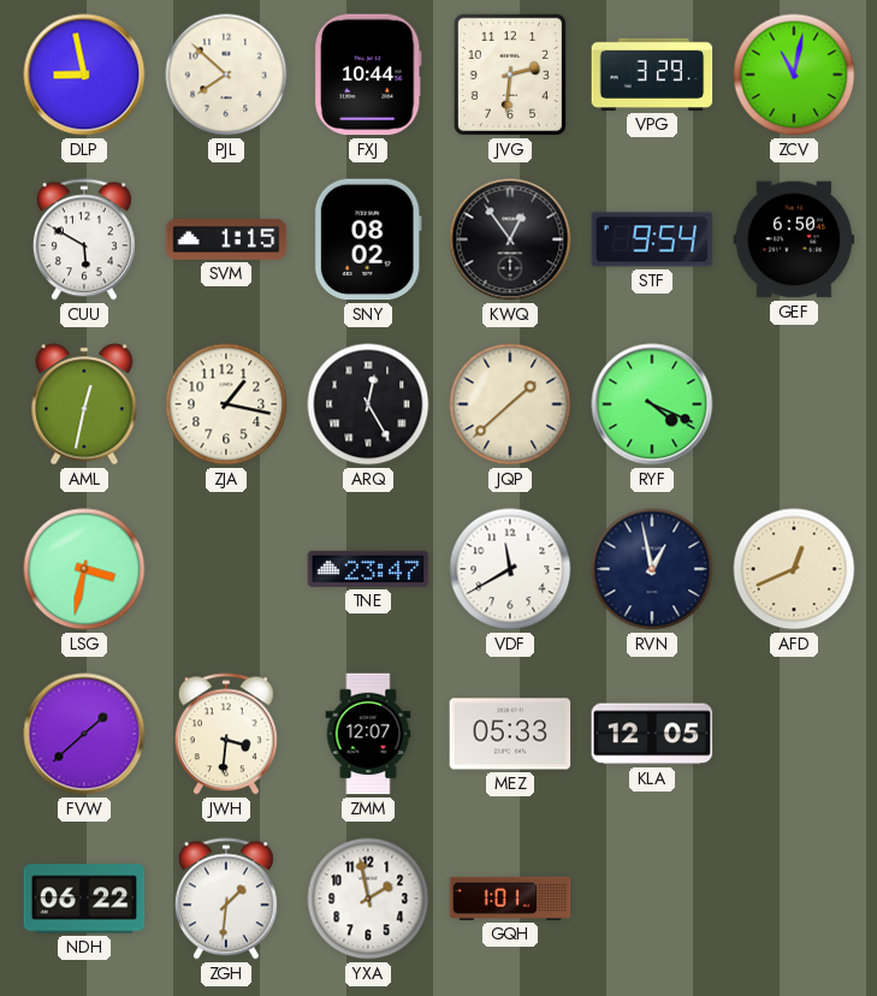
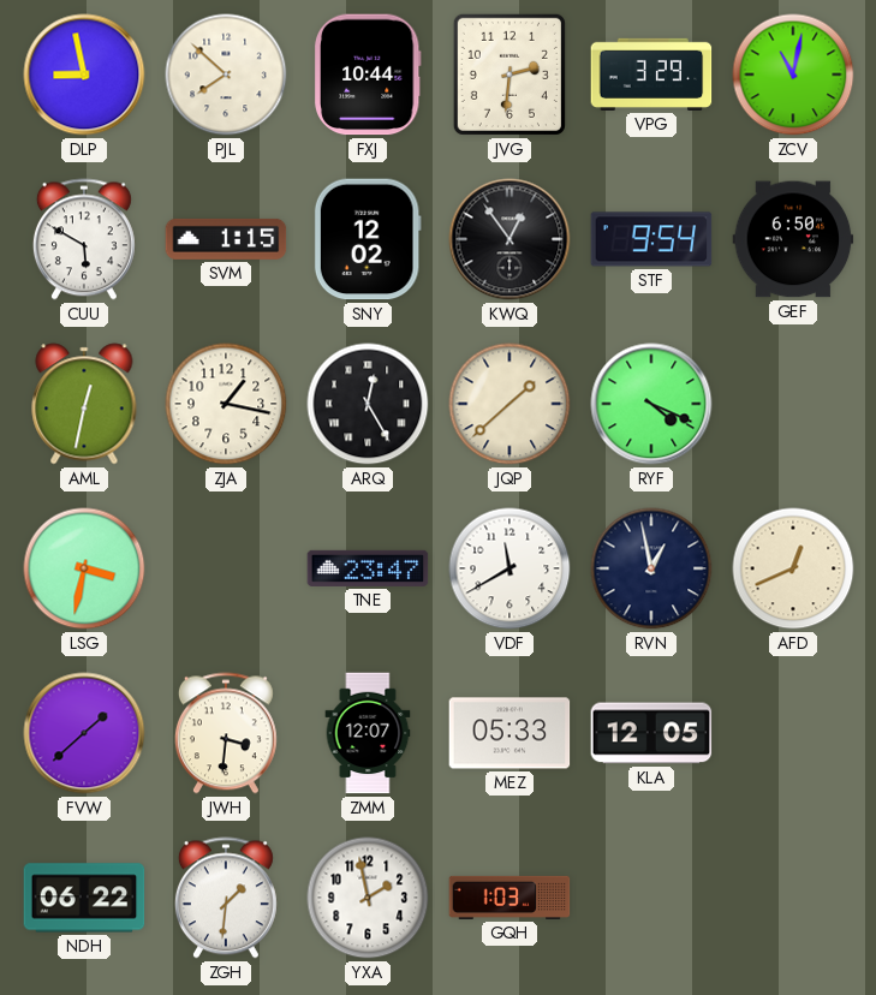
SNY: 08:02 -> 12:02
GQH: 1:01 -> 1:03
